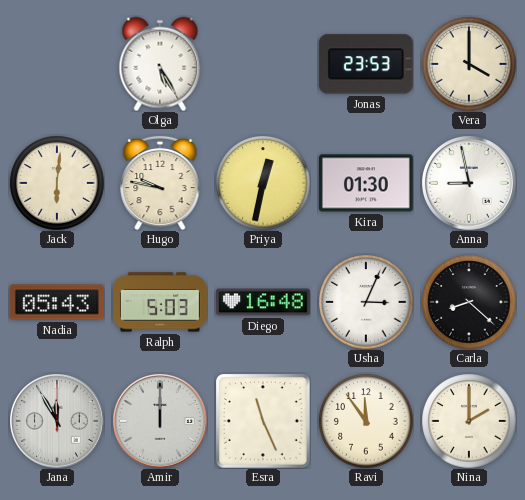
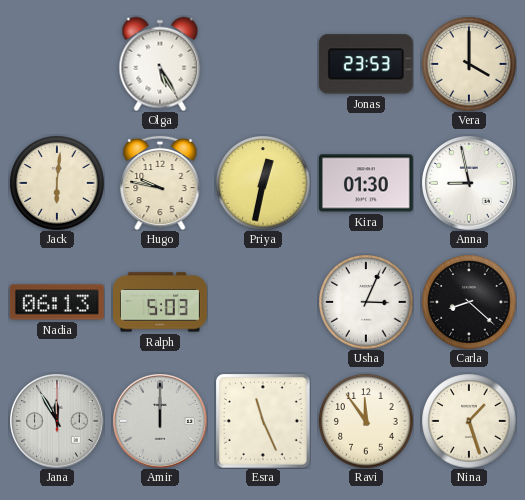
Nadia: 05:43 -> 06:13
Diego: 16:48 -> none
Nina: 2:00 -> 1:27
